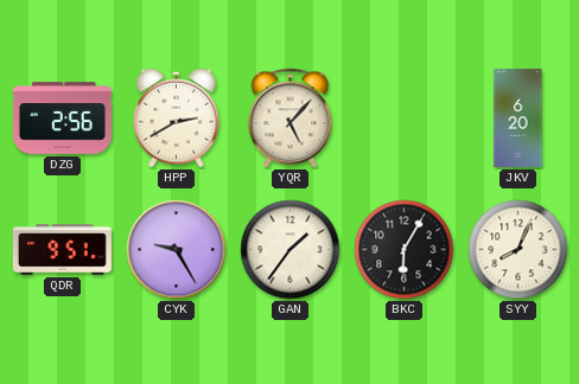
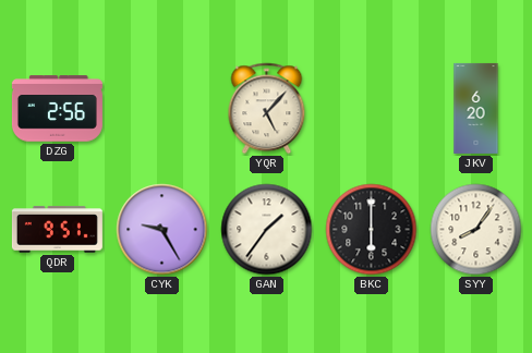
HPP: 2:40 -> none
BKC: 6:05 -> 6:00
SYY: 8:04 -> 8:06
